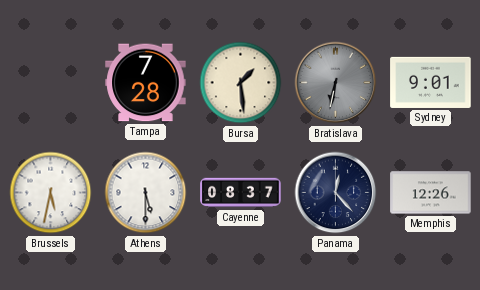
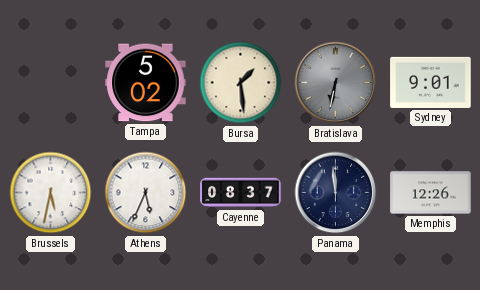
Tampa: 7:28 -> 5:02
Athens: 5:30 -> 5:34
Panama: 12:23 -> 11:59
